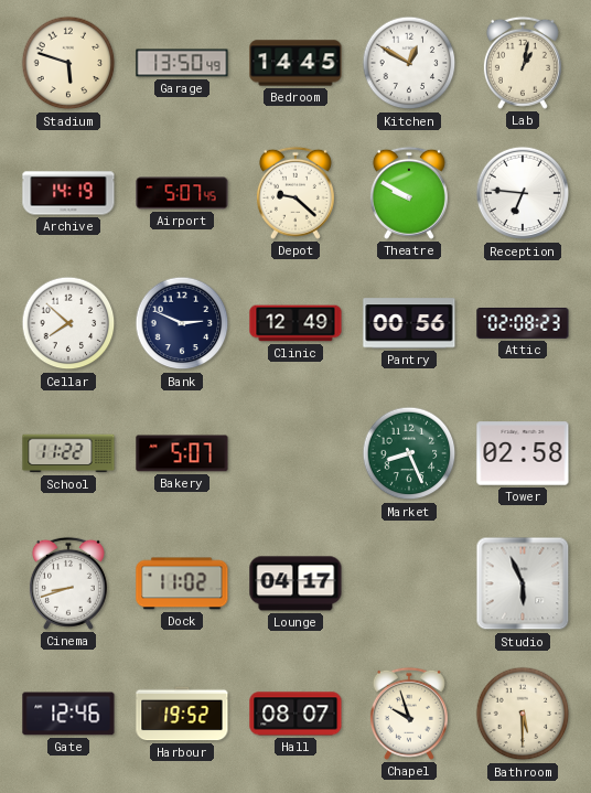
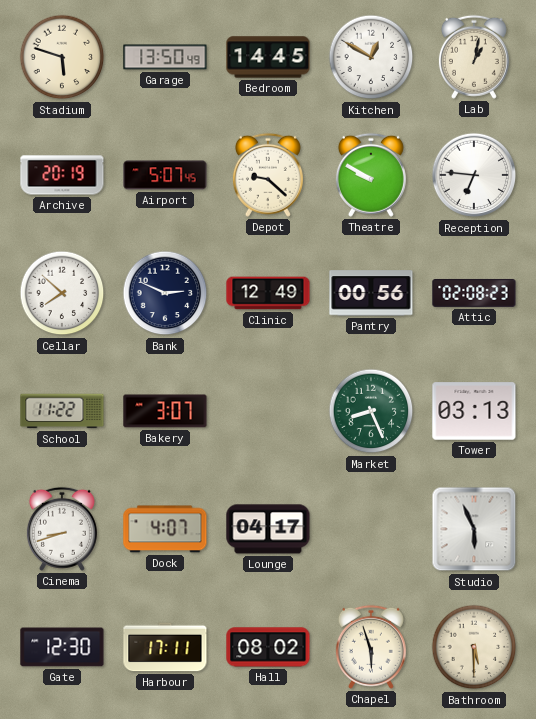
Archive: 14:19 -> 20:19
Bakery: 5:07 -> 3:07
Tower: 02:58 -> 03:13
Dock: 11:02 -> 4:07
Gate: 12:46 -> 12:30
Harbour: 19:52 -> 17:11
Hall: 08:07 -> 08:02
Chapel: 9:57 -> 5:57
